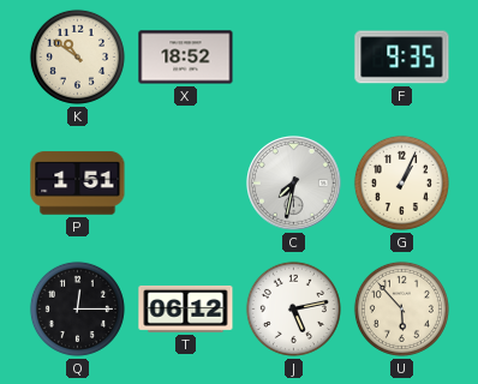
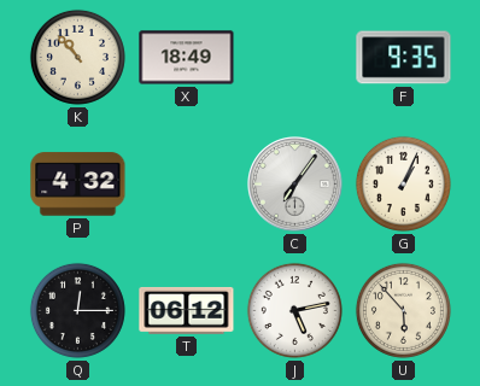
K: 10:51 -> 10:53
X: 18:52 -> 18:49
P: 1:51 -> 4:32
C: 7:32 -> 7:06
